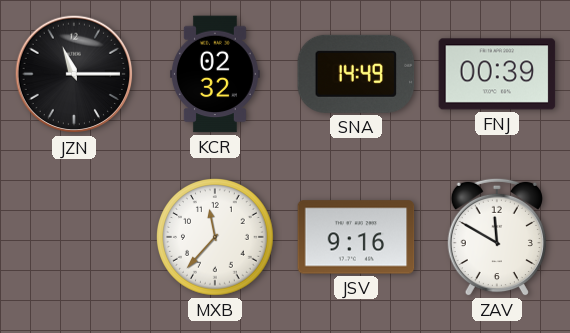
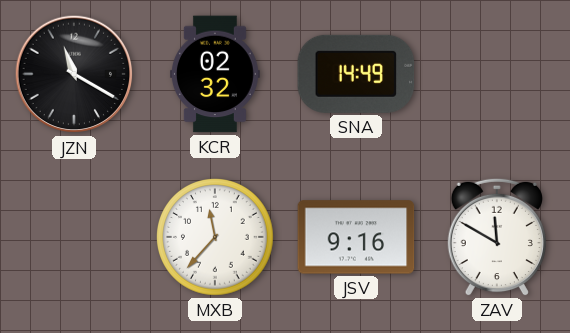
JZN: 11:15 -> 11:20
FNJ: 00:39 -> none
